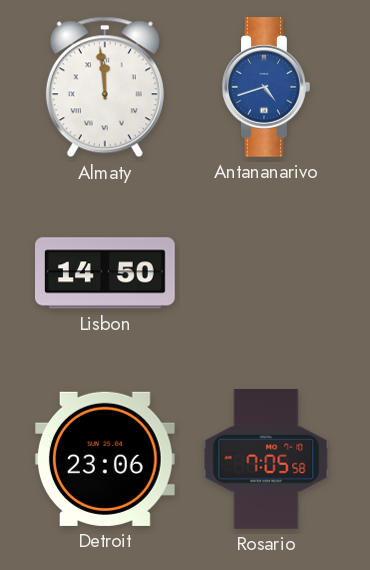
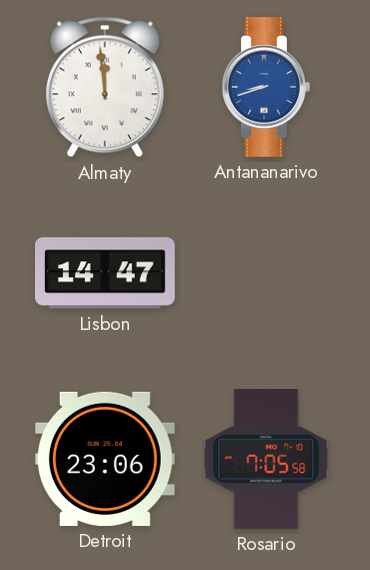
Antananarivo: 4:42 -> 8:42
Lisbon: 14:50 -> 14:47
